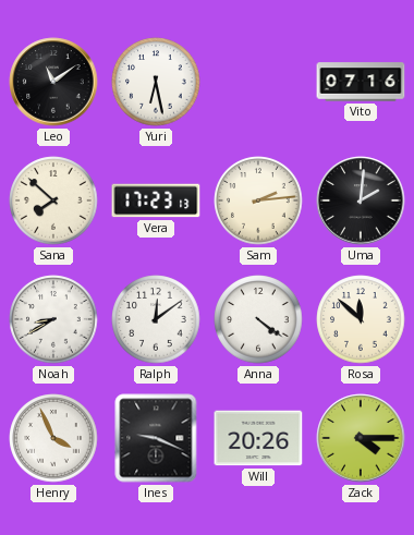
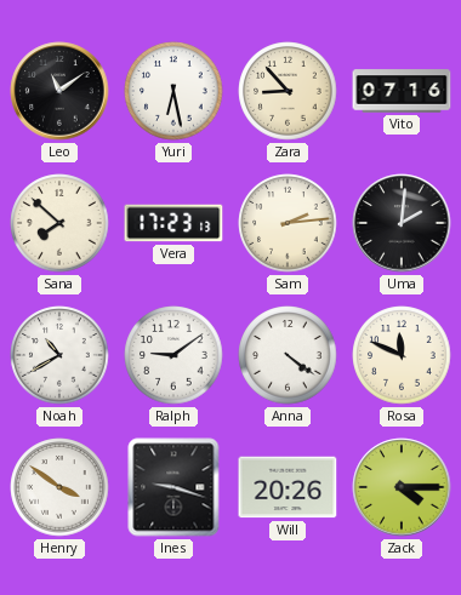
Zara: none -> 8:53
Noah: 8:40 -> 10:40
Ralph: 12:09 -> 9:09
Rosa: 11:52 -> 11:49
Henry: 3:56 -> 3:51
Ines: 9:19 -> 9:18
